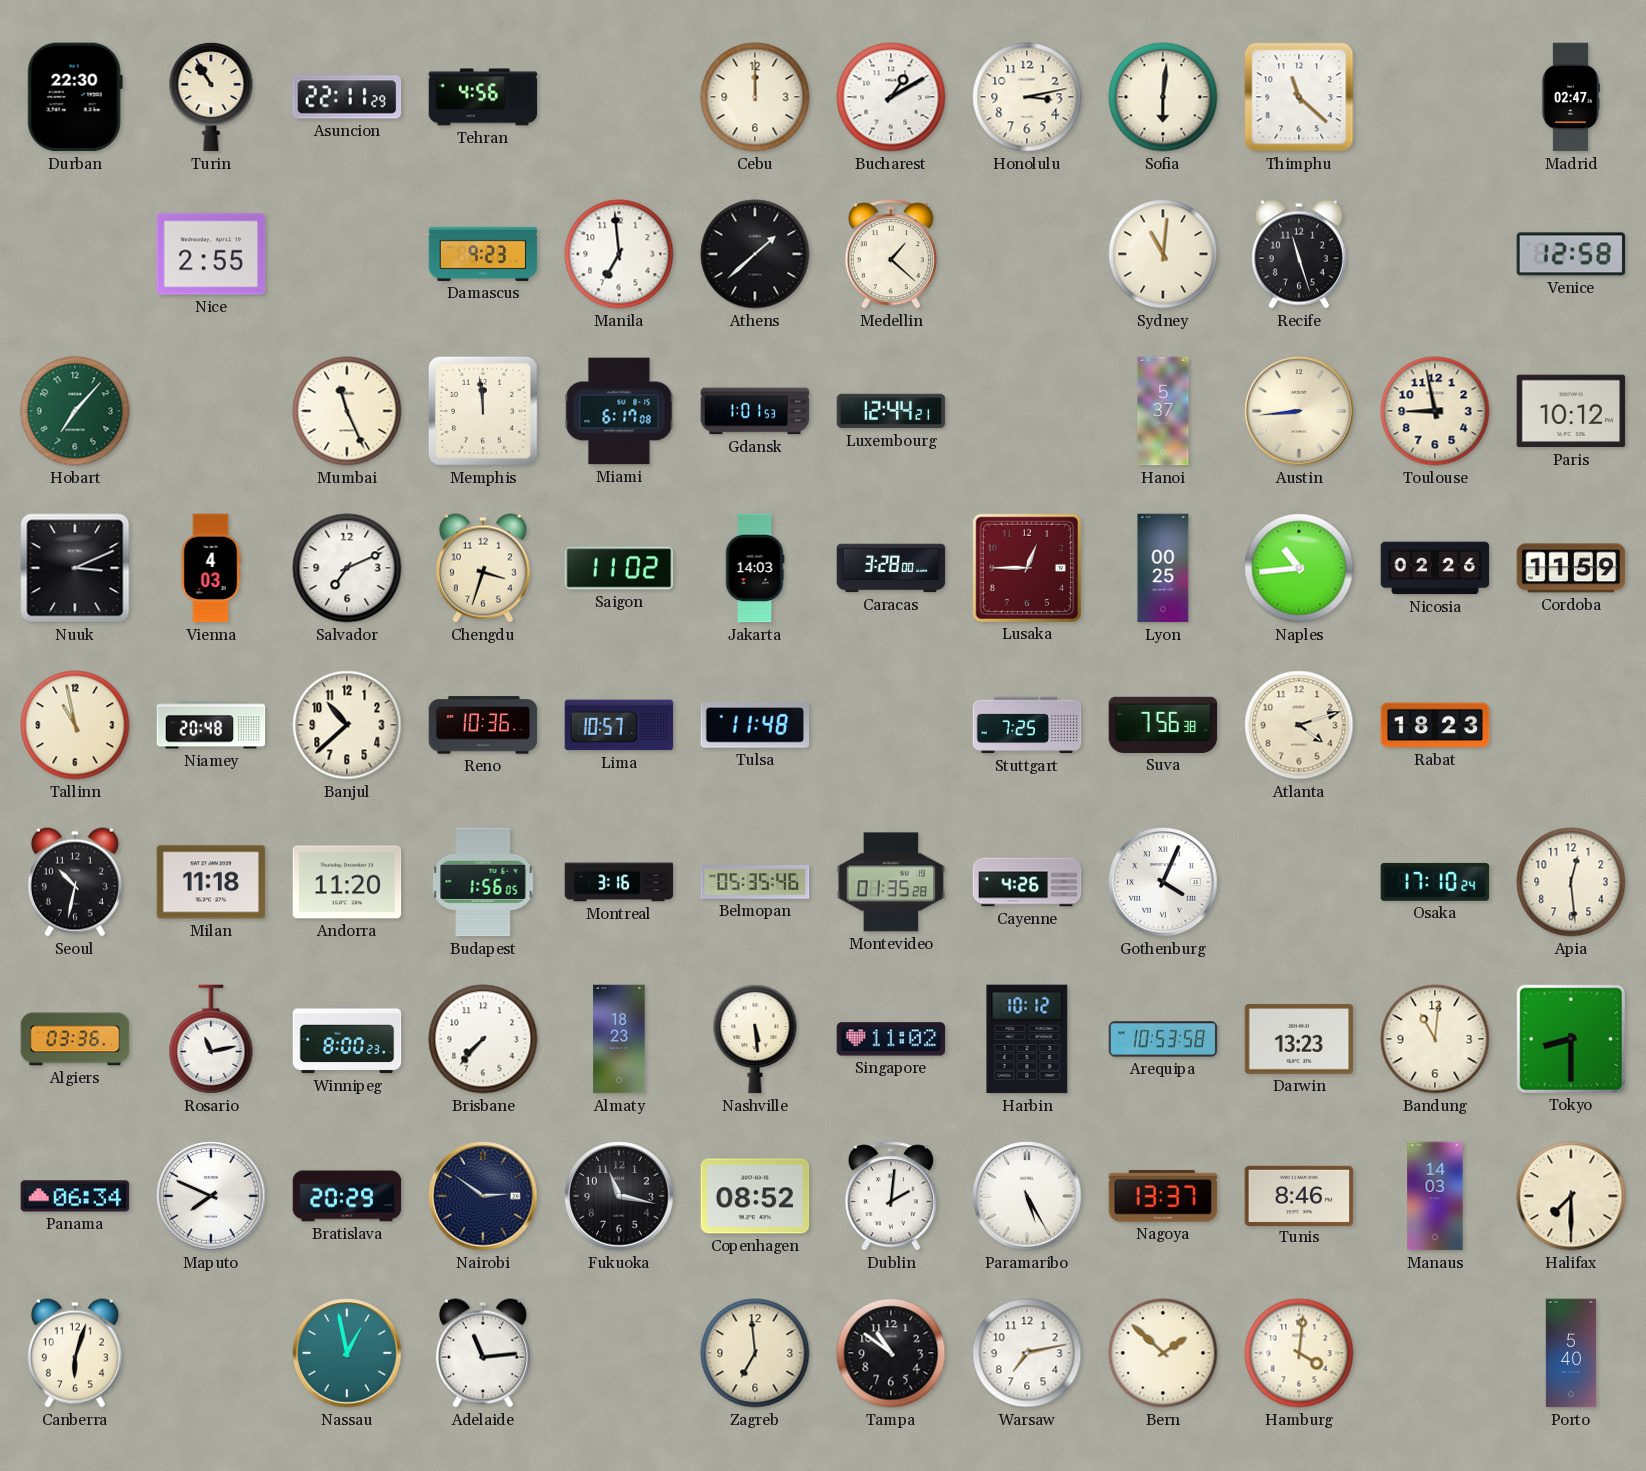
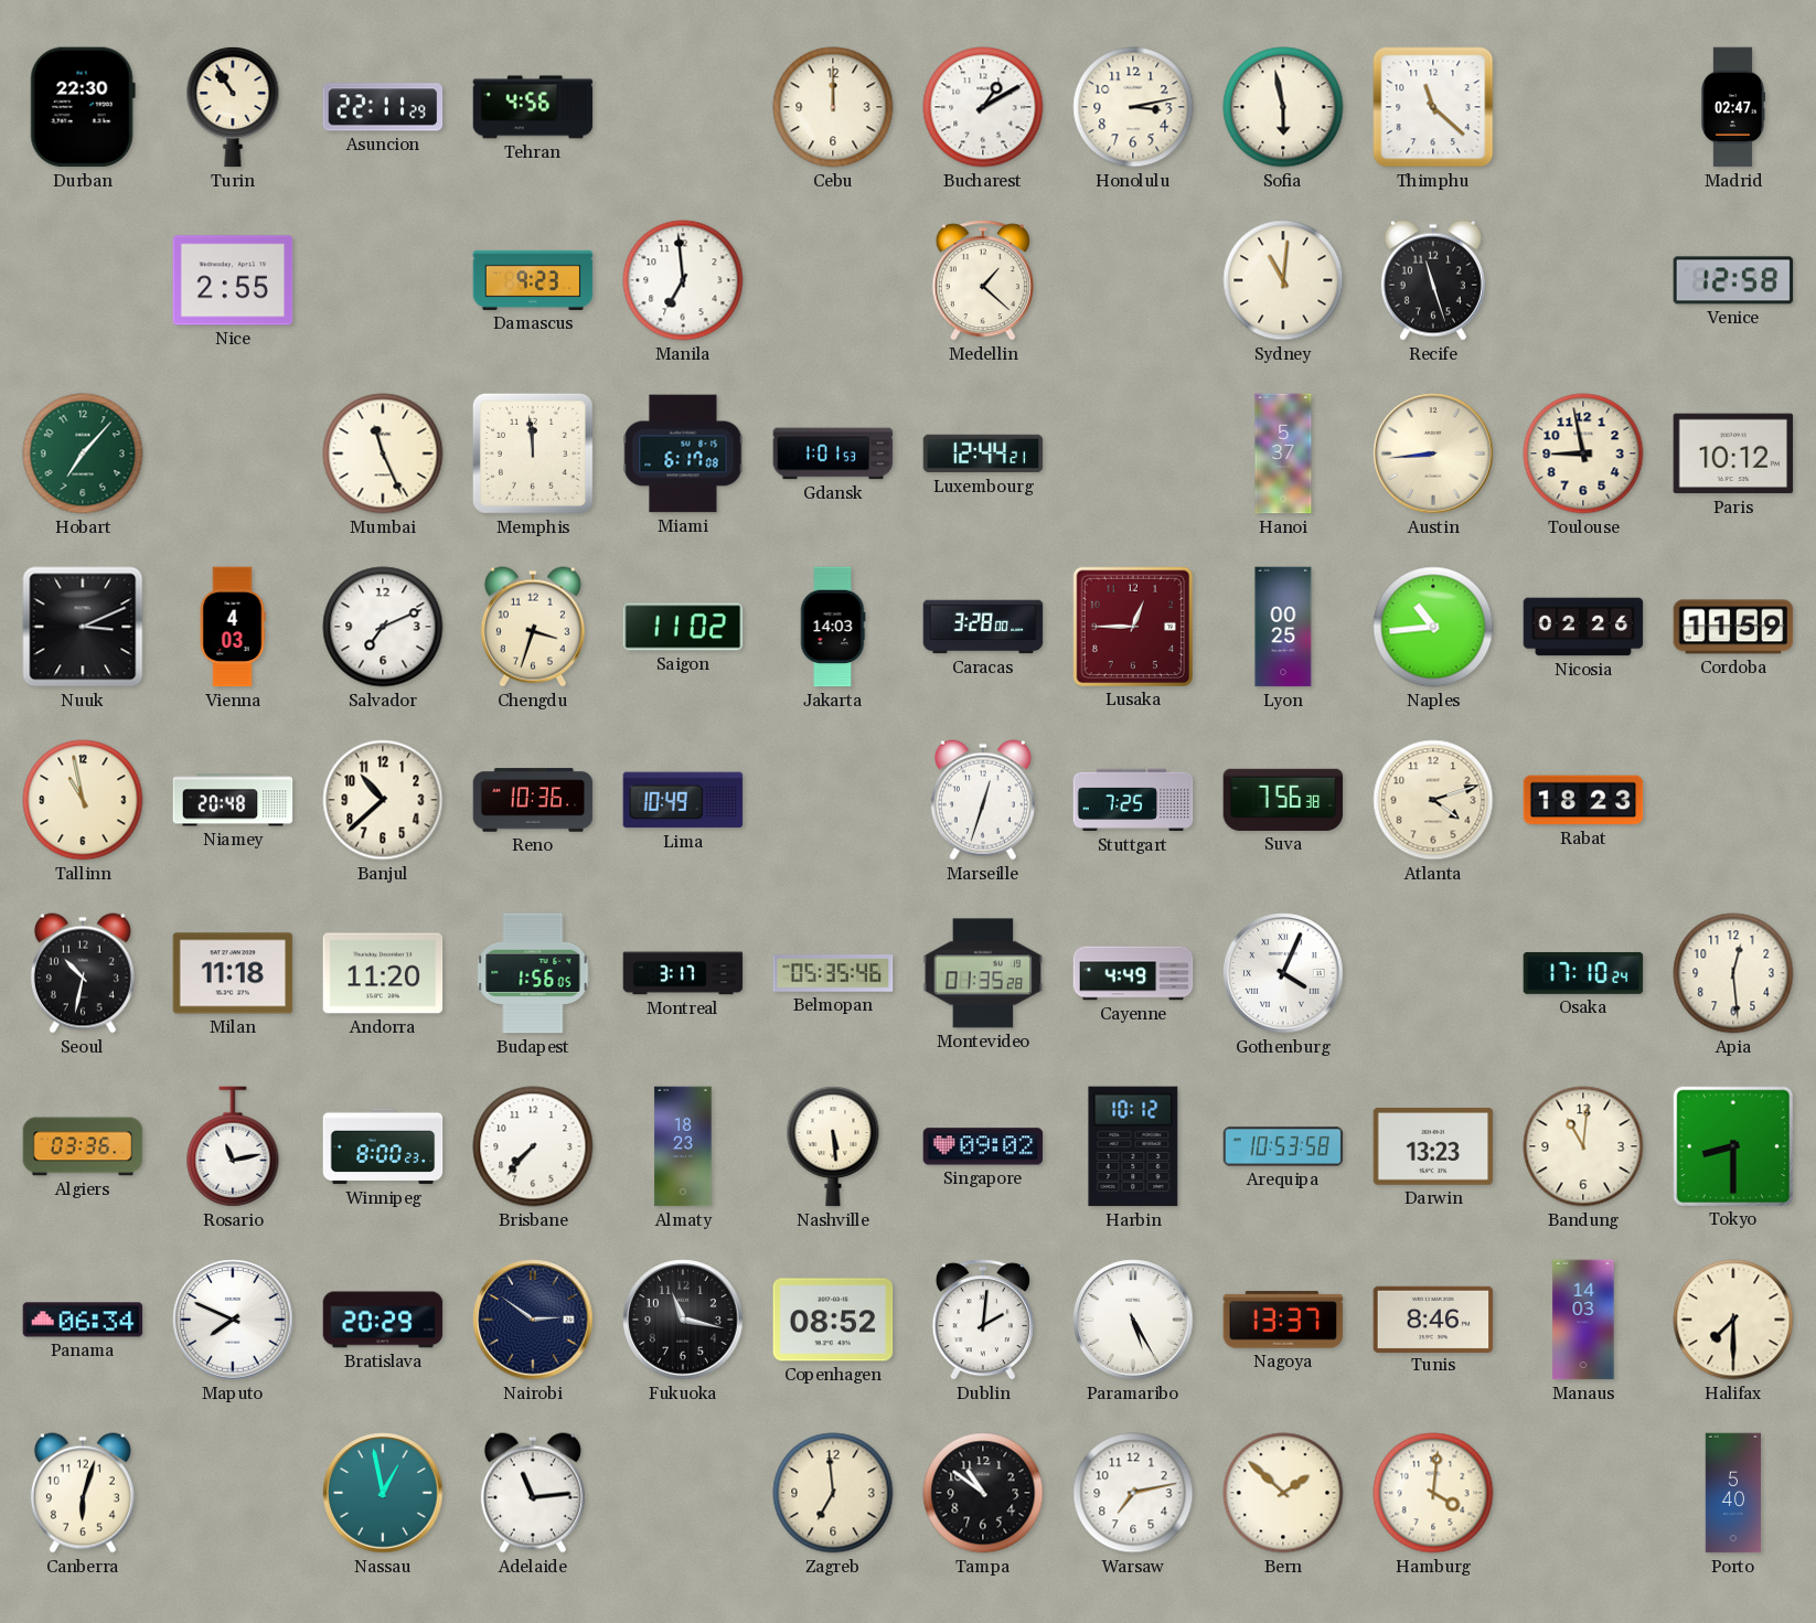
Sofia: 6:01 -> 5:58
Athens: 1:38 -> none
Lima: 10:57 -> 10:49
Tulsa: 11:48 -> none
Marseille: none -> 12:33
Montreal: 3:16 -> 3:17
Cayenne: 4:26 -> 4:49
Singapore: 11:02 -> 09:02
